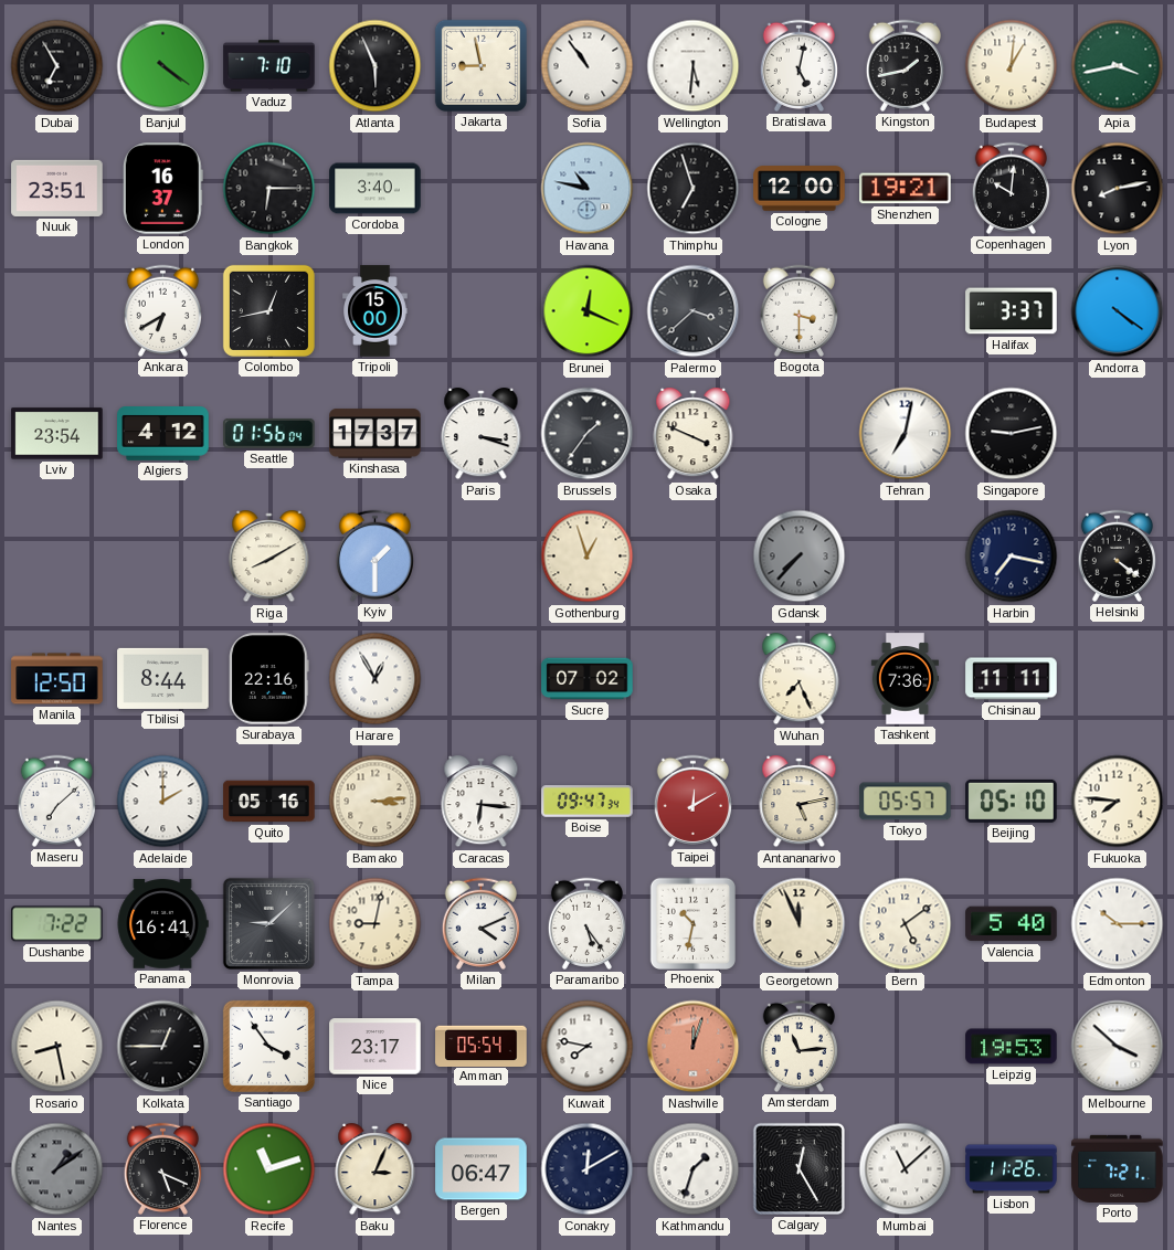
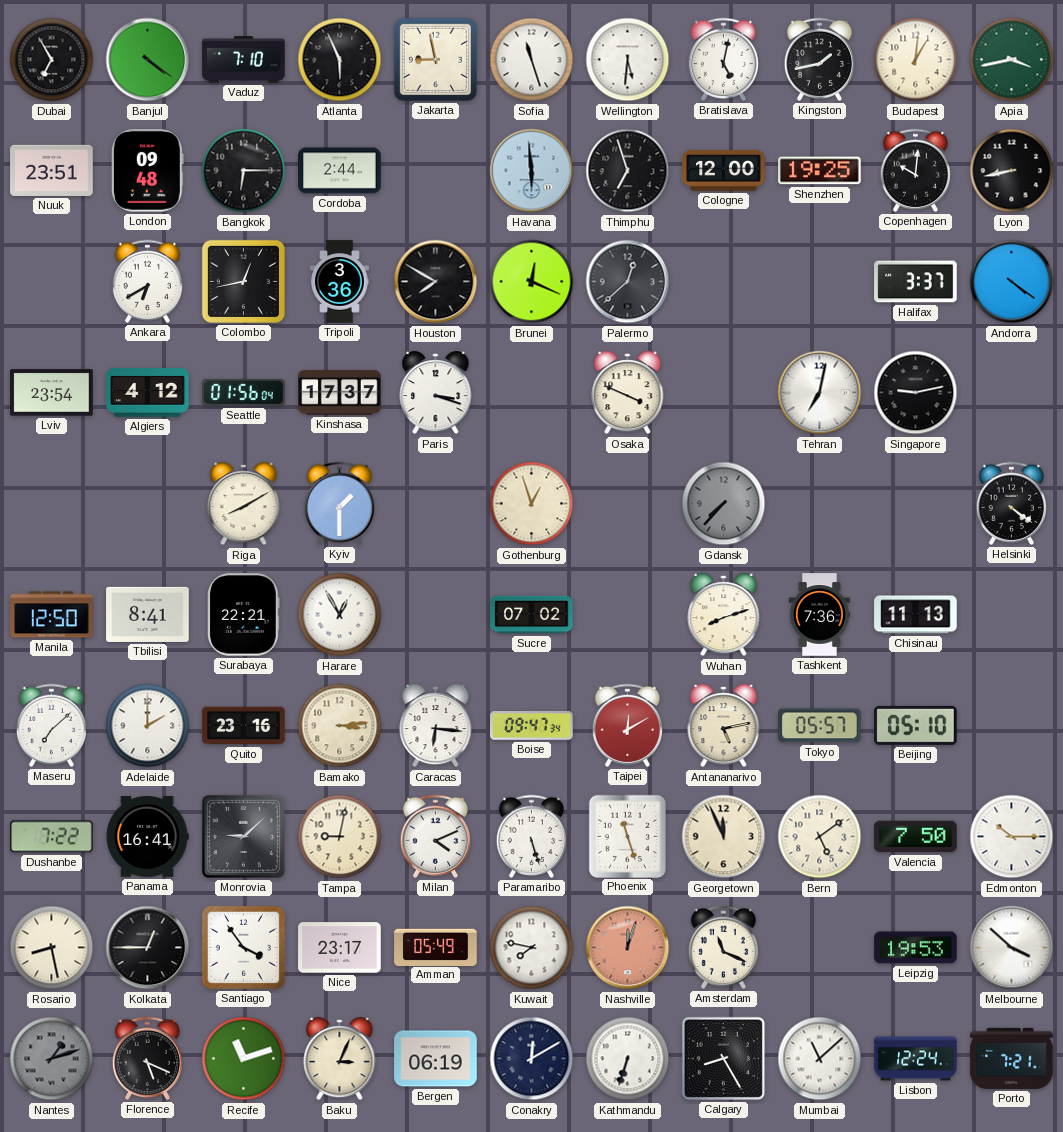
Sofia: 10:54 -> 11:27
London: 16:37 -> 09:48
Cordoba: 3:40 -> 2:44
Havana: 10:47 -> 5:59
Shenzhen: 19:21 -> 19:25
Lyon: 8:13 -> 8:43
Tripoli: 15:00 -> 3:36
Houston: none -> 7:50
Palermo: 3:38 -> 12:38
Bogota: 3:30 -> none
Brussels: 1:36 -> none
Harbin: 7:17 -> none
Tbilisi: 8:44 -> 8:41
Surabaya: 22:16 -> 22:21
Wuhan: 7:26 -> 8:12
Chisinau: 11:11 -> 11:13
Quito: 05:16 -> 23:16
Fukuoka: 7:46 -> none
Paramaribo: 5:24 -> 5:27
Phoenix: 10:32 -> 11:27
Valencia: 5:40 -> 7:50
Amman: 05:54 -> 05:49
Amsterdam: 11:14 -> 11:19
Nantes: 1:09 -> 1:12
Bergen: 06:47 -> 06:19
Kathmandu: 1:33 -> 6:33
Calgary: 12:25 -> 8:25
Lisbon: 11:26 -> 12:24
